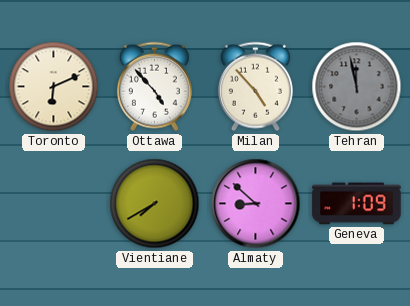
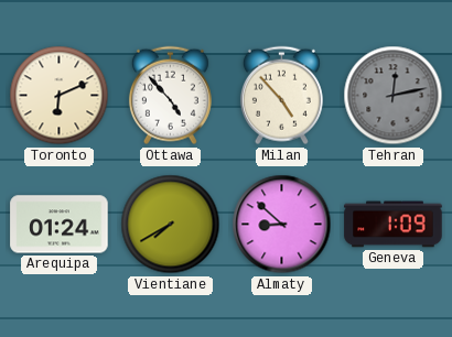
Tehran: 11:58 -> 12:13
Arequipa: none -> 01:24
